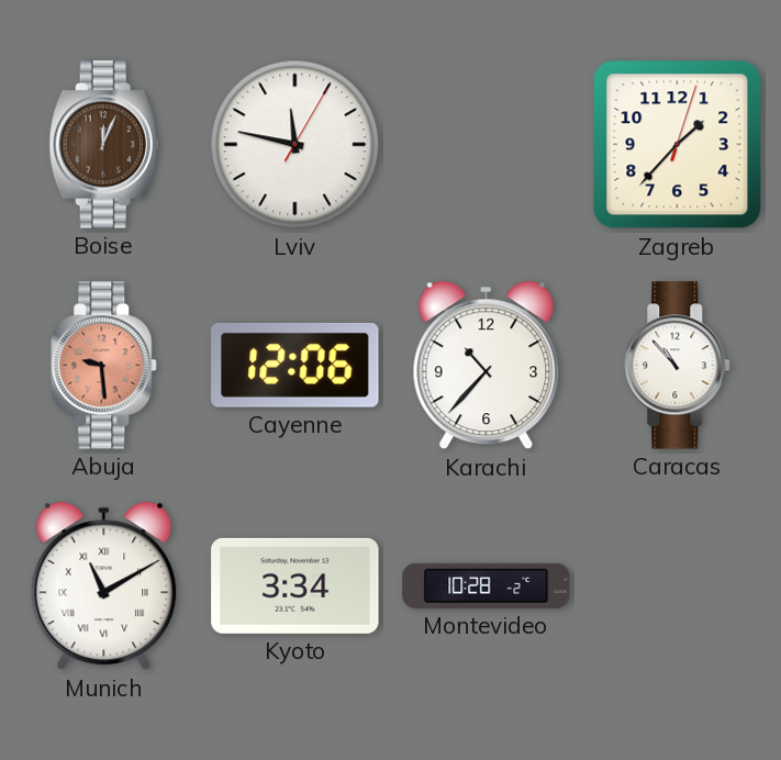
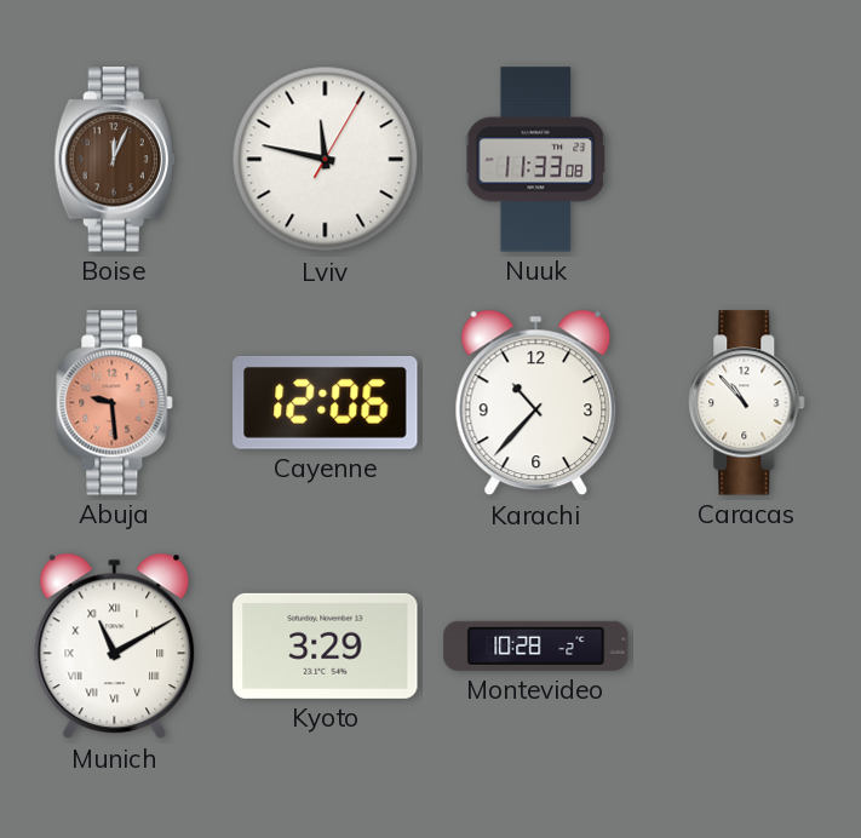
Nuuk: none -> 11:33
Zagreb: 1:37 -> none
Kyoto: 3:34 -> 3:29
